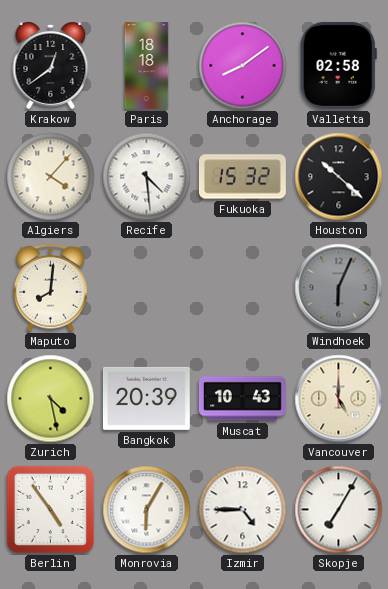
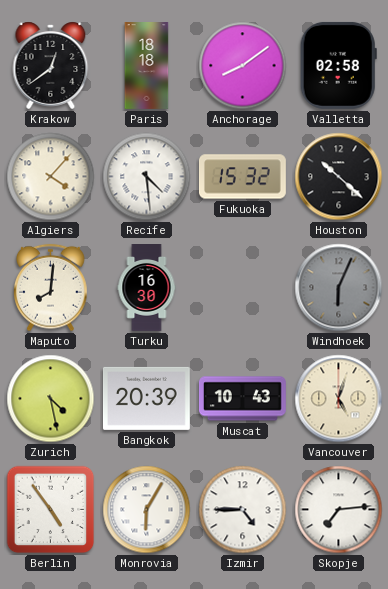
Turku: none -> 16:30
Vancouver: 5:00 -> 5:03
Skopje: 7:05 -> 7:14
